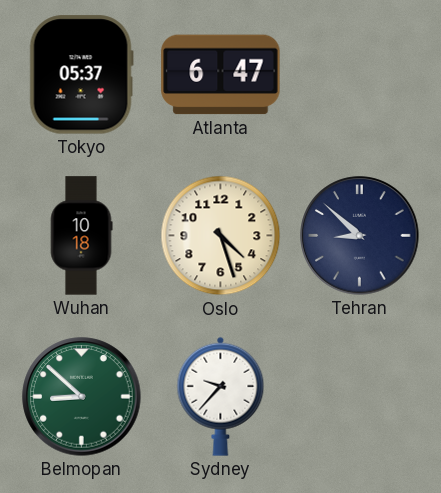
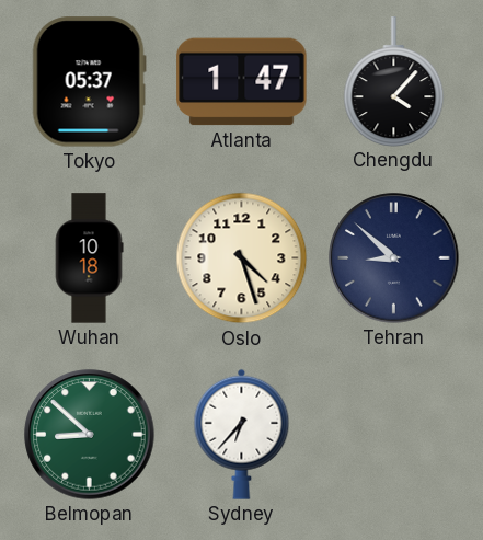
Atlanta: 6:47 -> 1:47
Chengdu: none -> 4:07
Sydney: 9:37 -> 6:37
